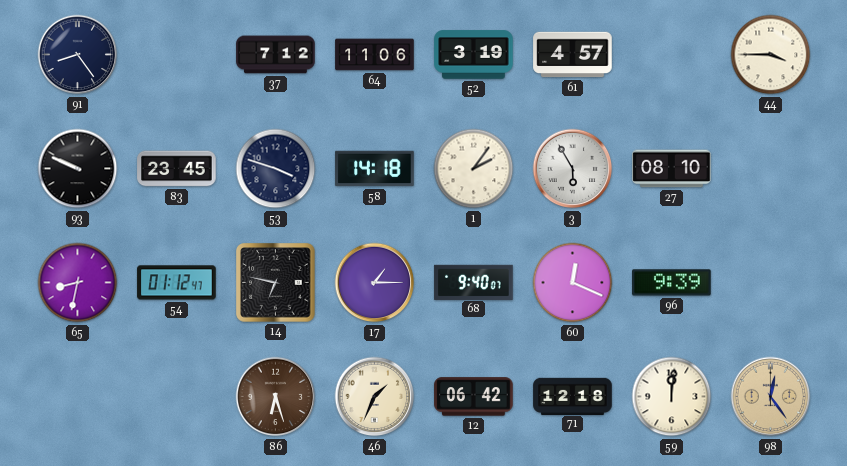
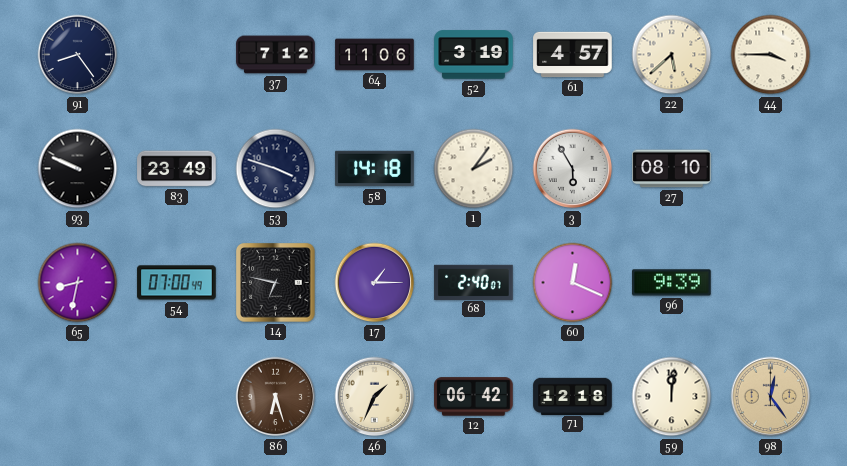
22: none -> 5:38
83: 23:45 -> 23:49
54: 01:12 -> 07:00
68: 9:40 -> 2:40
